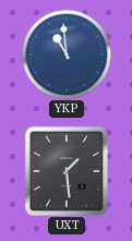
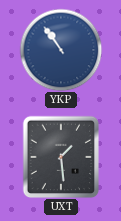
YKP: 10:59 -> 10:54
